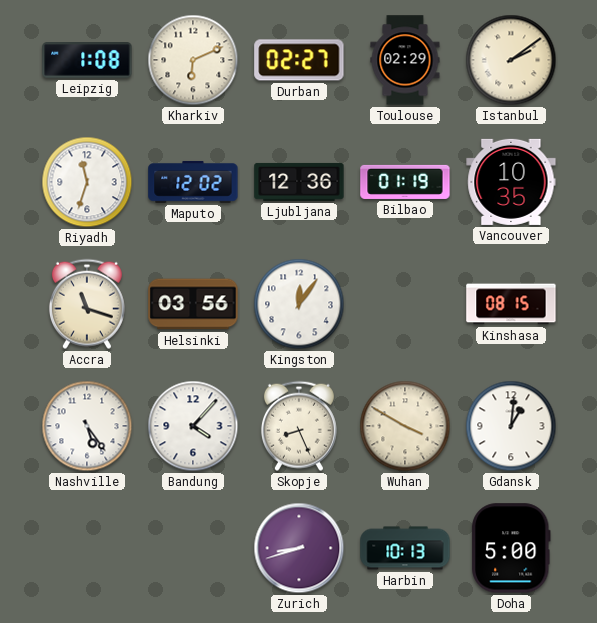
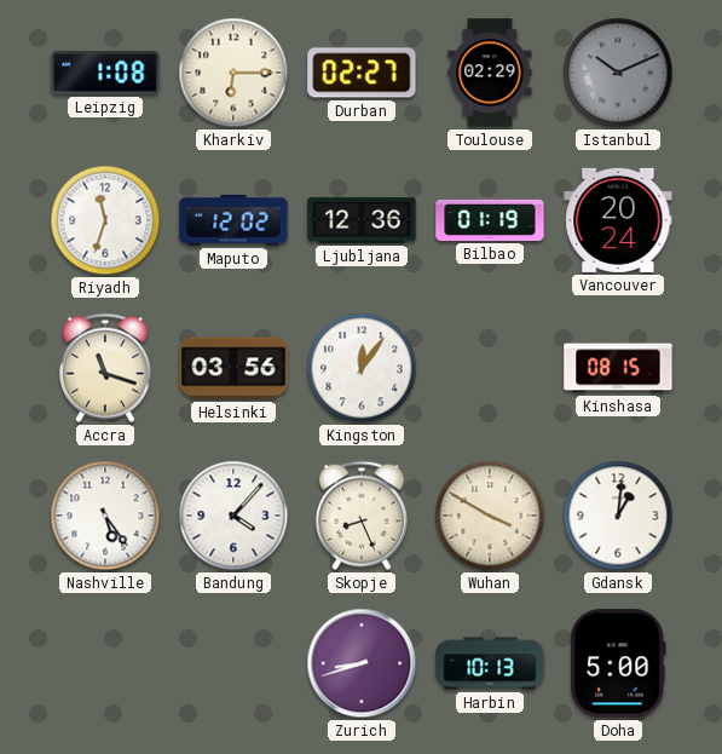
Kharkiv: 6:11 -> 6:15
Istanbul: 2:09 -> 10:11
Istanbul dial: cream -> grey
Vancouver: 10:35 -> 20:24
